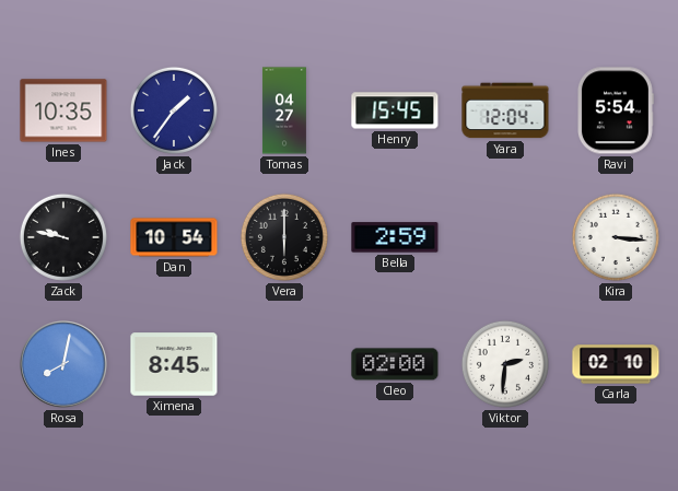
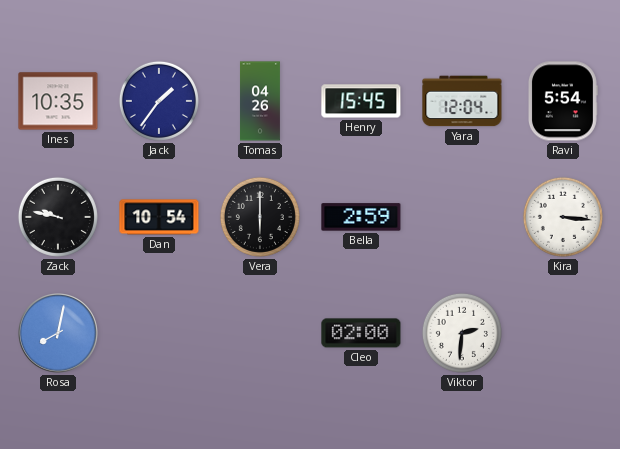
Tomas: 04:27 -> 04:26
Ximena: 8:45 -> none
Carla: 02:10 -> none
